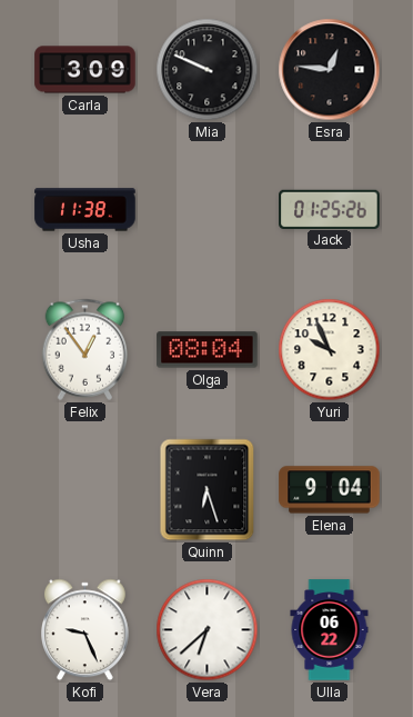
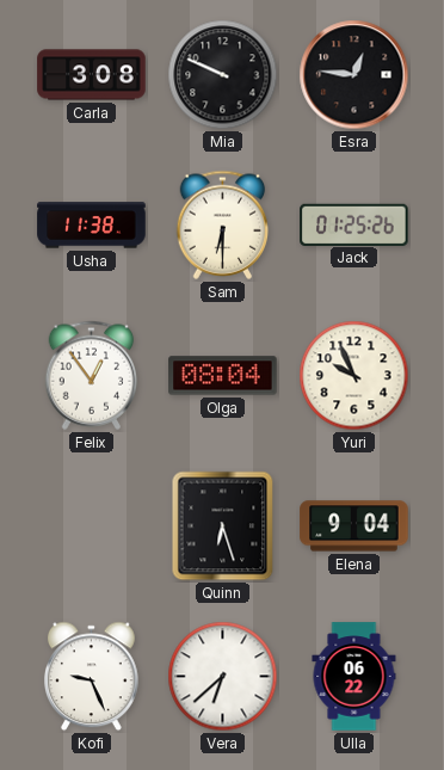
Carla: 3:09 -> 3:08
Sam: none -> 6:30
